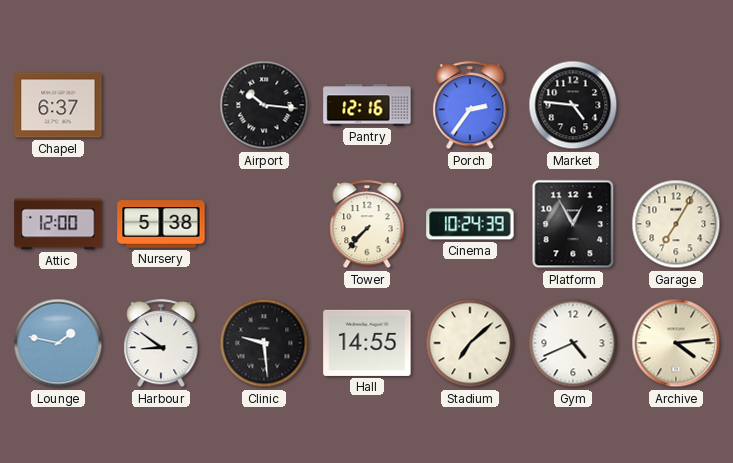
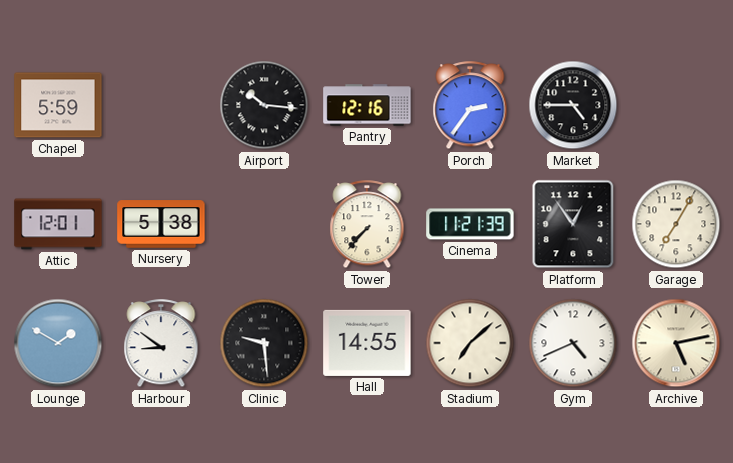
Chapel: 6:37 -> 5:59
Market: 4:46 -> 4:45
Attic: 12:00 -> 12:01
Cinema: 10:24 -> 11:21
Platform: 12:55 -> 12:54
Lounge: 1:47 -> 1:50
Archive: 4:14 -> 5:13
